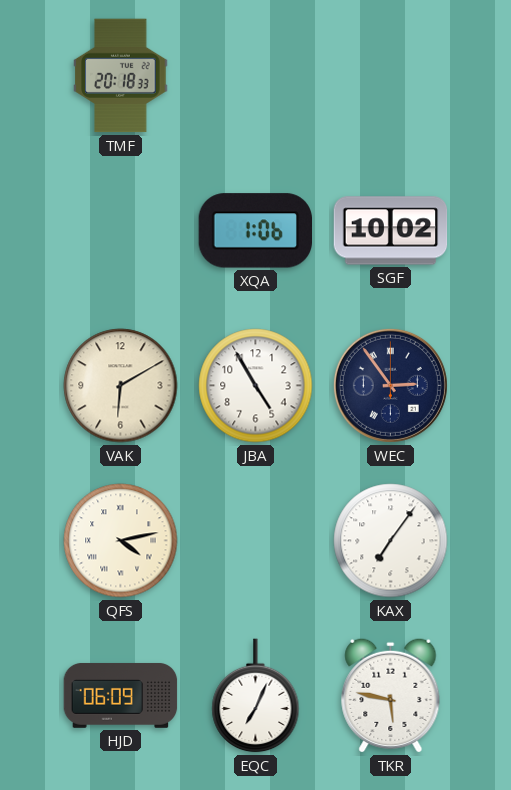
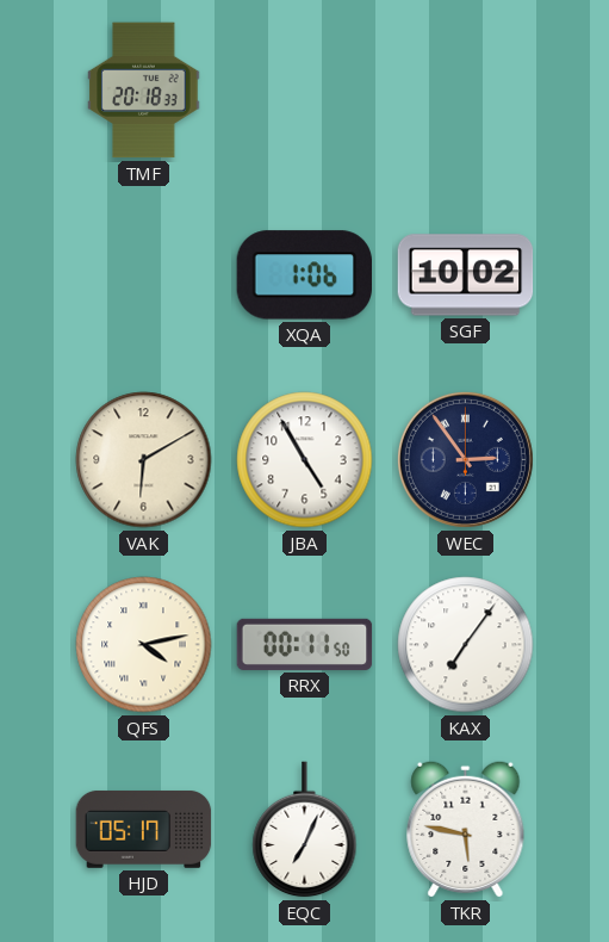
RRX: none -> 00:11
HJD: 06:09 -> 05:17
